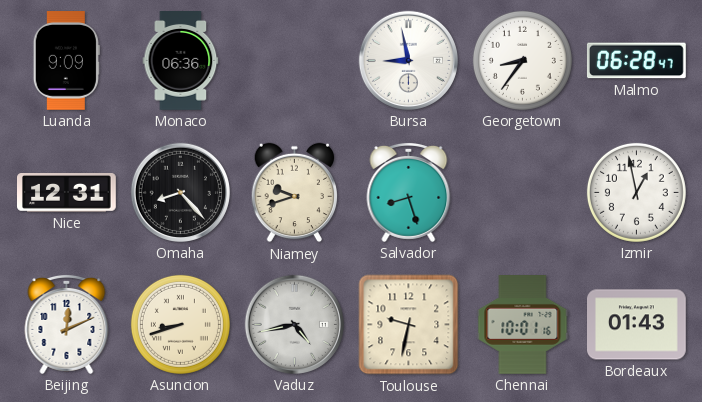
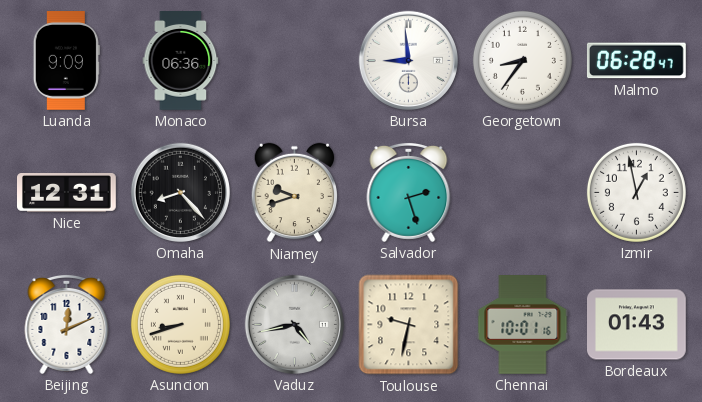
Bursa: 8:58 -> 8:59
Salvador: 8:27 -> 2:27
